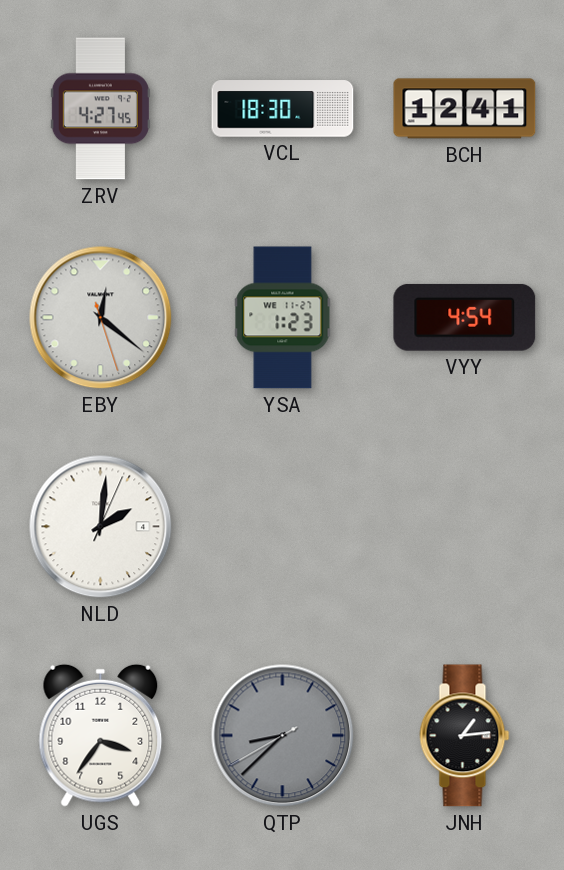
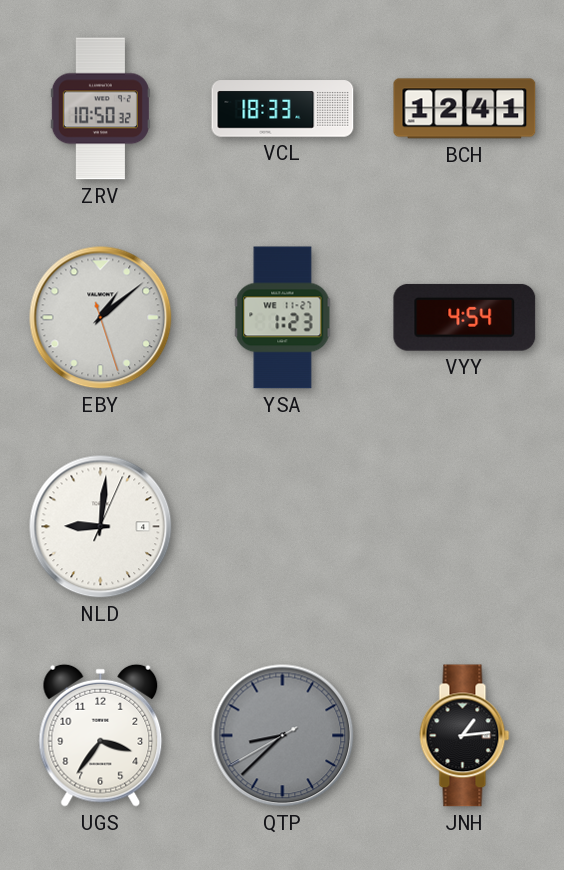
ZRV: 4:27 -> 10:50
VCL: 18:30 -> 18:33
EBY: 12:21 -> 1:08
NLD: 2:01 -> 9:01
